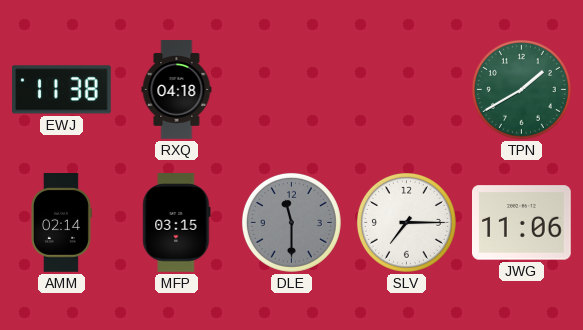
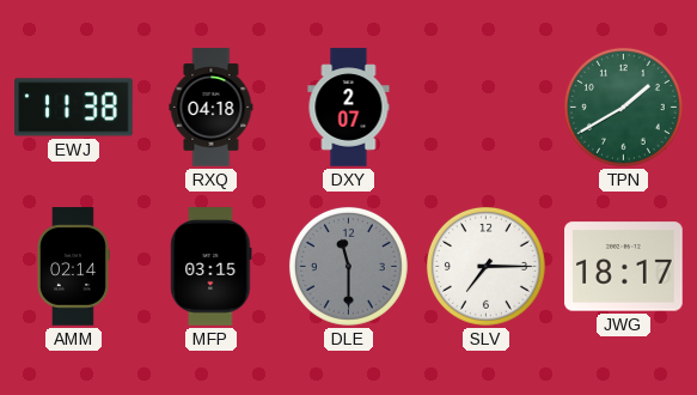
DXY: none -> 2:07
JWG: 11:06 -> 18:17
